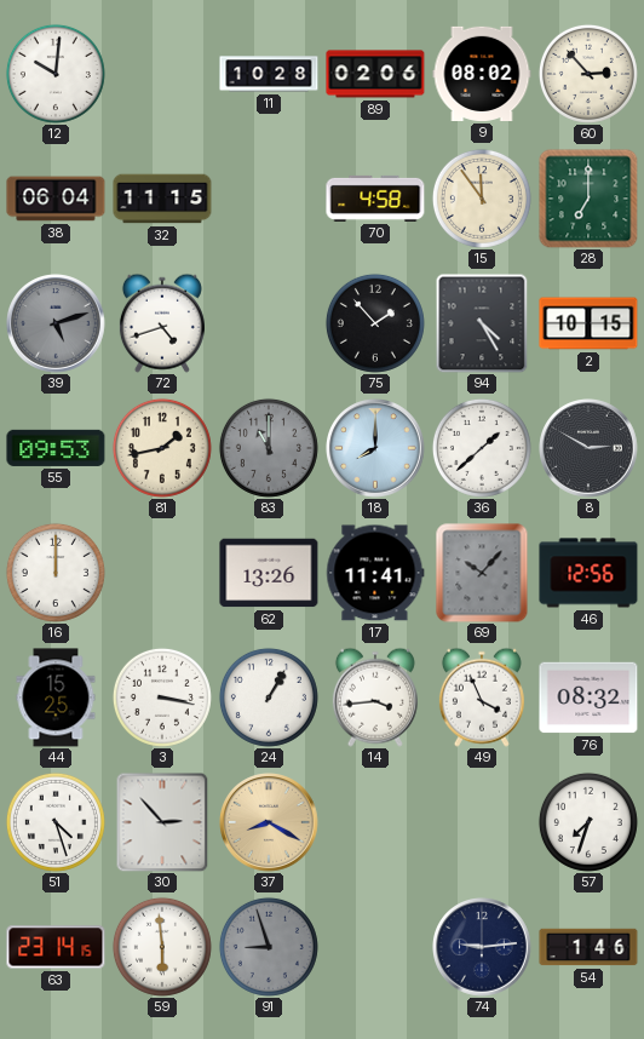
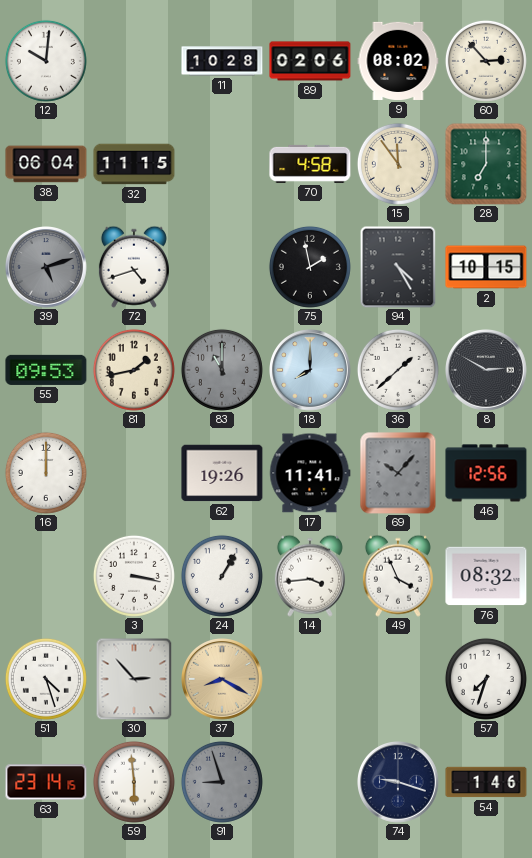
75: 1:53 -> 1:58
62: 13:26 -> 19:26
44: 15:25 -> none
74: 9:14 -> 9:18
